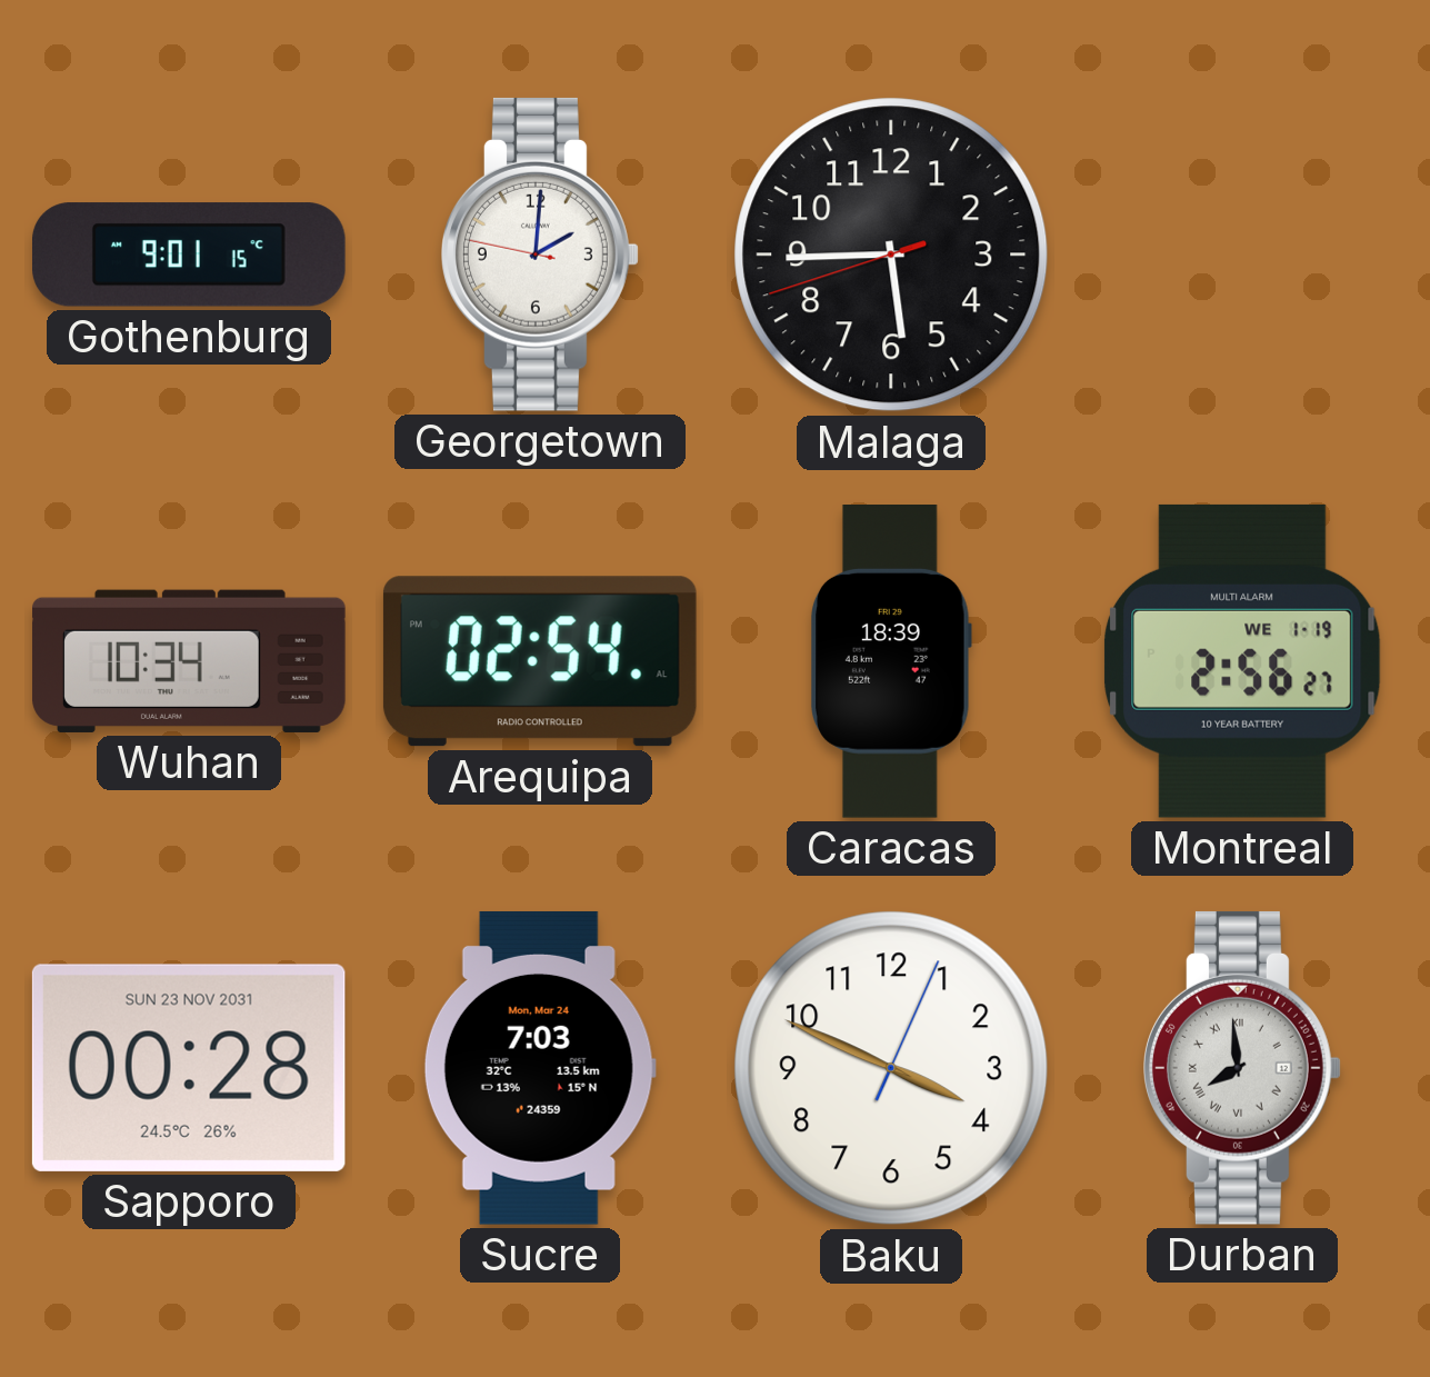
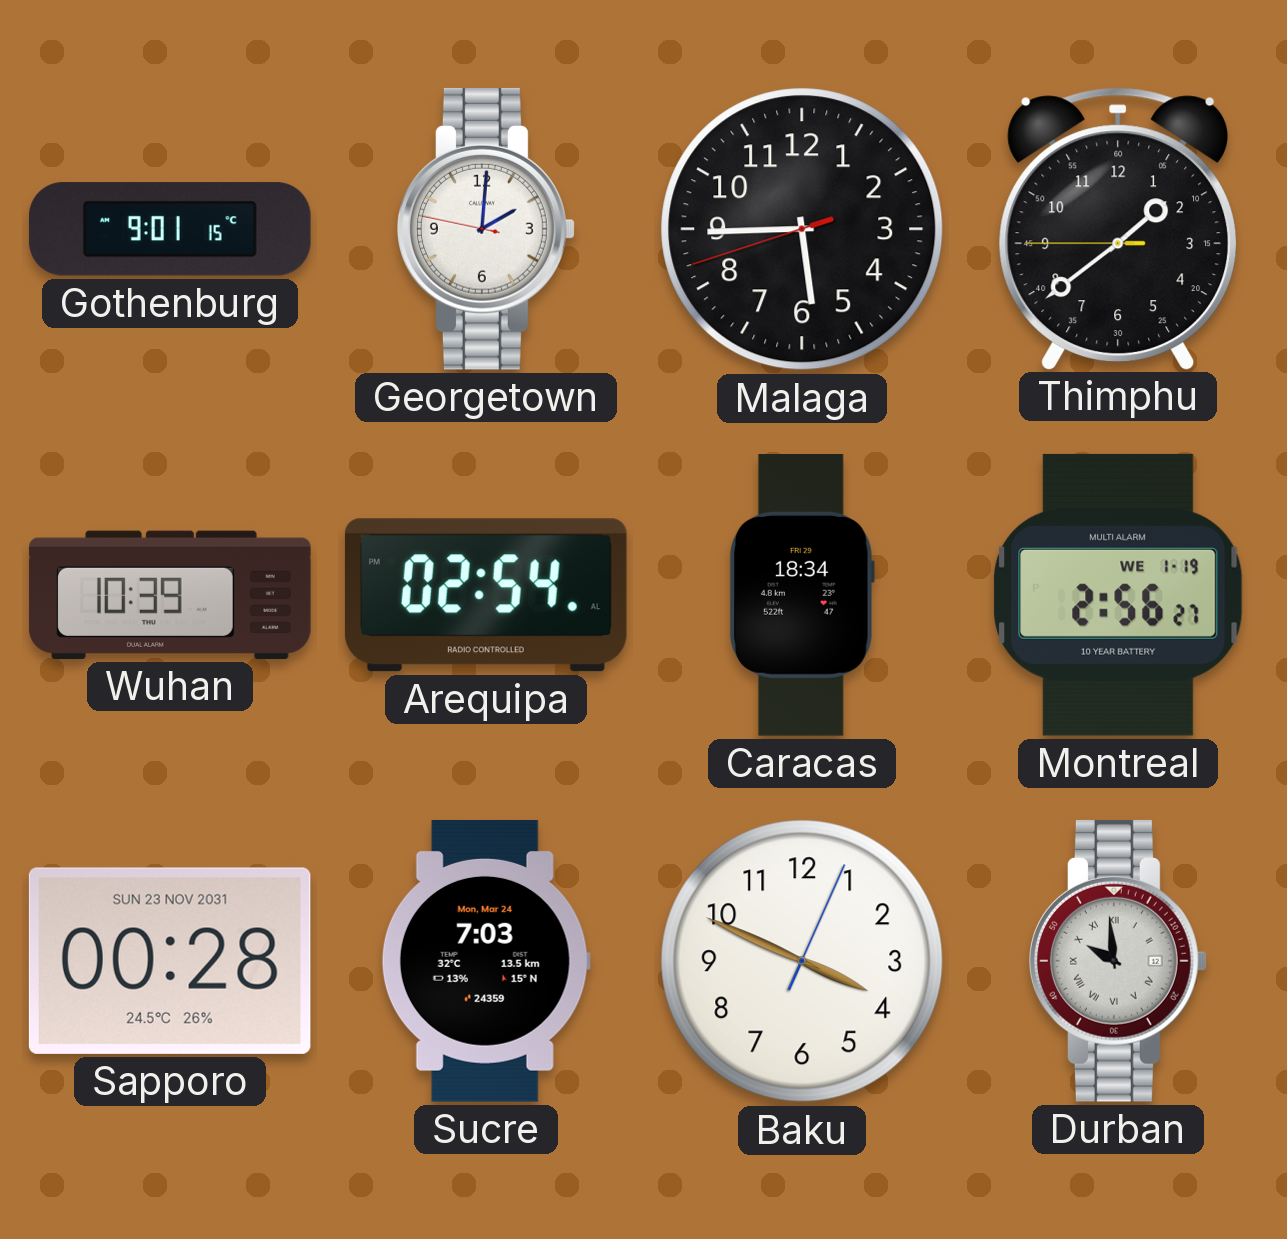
Thimphu: none -> 1:38
Wuhan: 10:34 -> 10:39
Caracas: 18:39 -> 18:34
Durban: 7:59 -> 9:59
